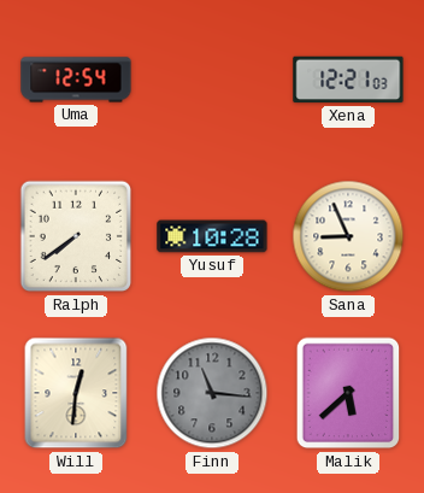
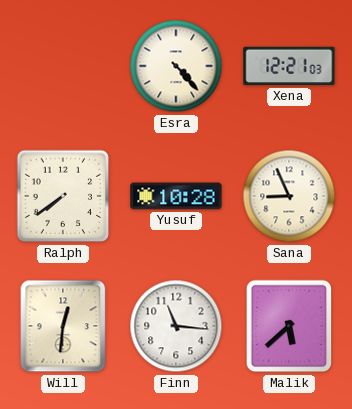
Uma: 12:54 -> none
Esra: none -> 4:23
Finn dial: grey -> white
